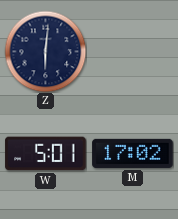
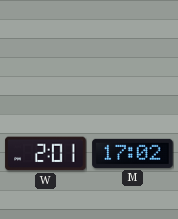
Z: 6:01 -> none
W: 5:01 -> 2:01
